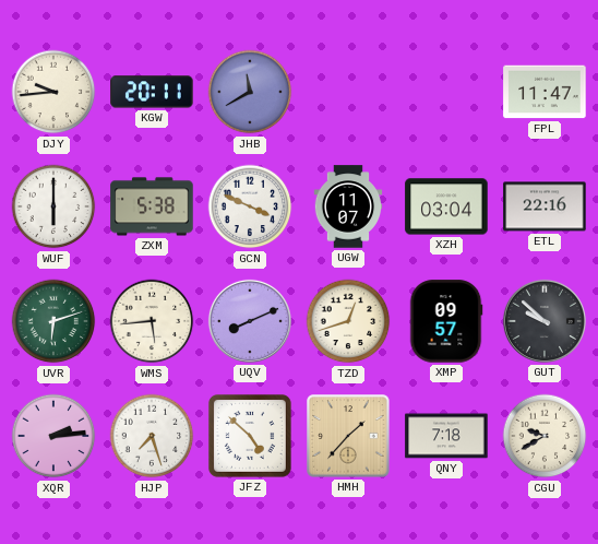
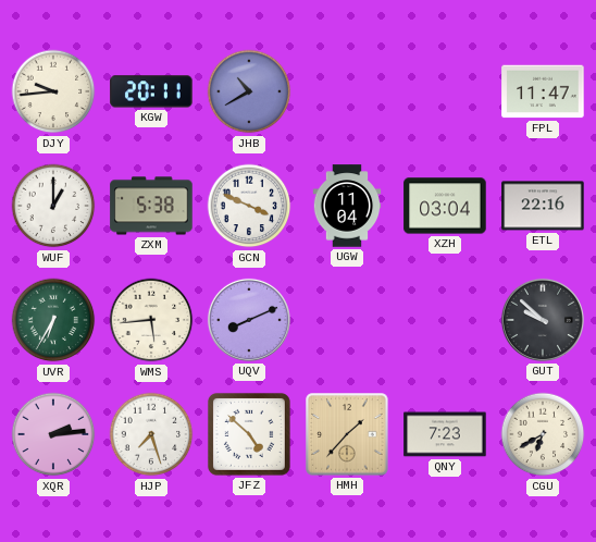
JHB: 11:40 -> 10:40
WUF: 6:00 -> 1:00
UGW: 11:07 -> 11:04
UVR: 6:12 -> 6:35
TZD: 12:42 -> none
XMP: 09:57 -> none
QNY: 7:18 -> 7:23
CGU: 9:40 -> 6:40
